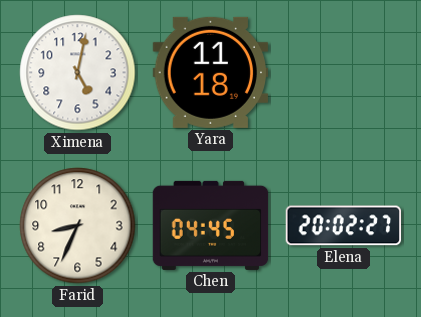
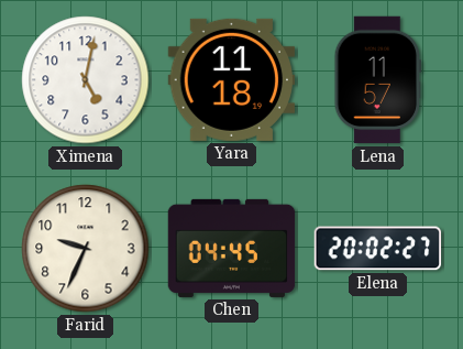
Lena: none -> 11:57
Farid: 8:34 -> 9:34
